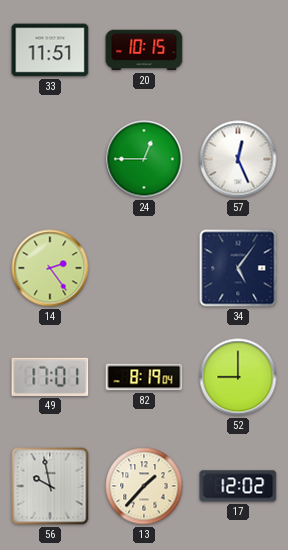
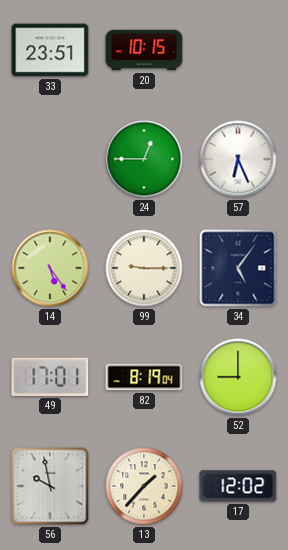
33: 11:51 -> 23:51
57: 12:26 -> 6:26
14: 2:24 -> 5:24
99: none -> 9:15
